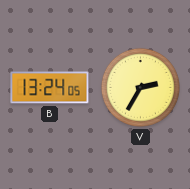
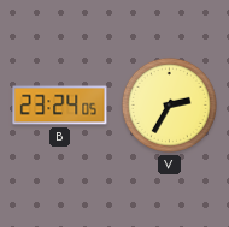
B: 13:24 -> 23:24
